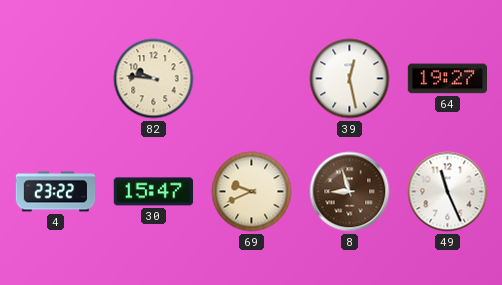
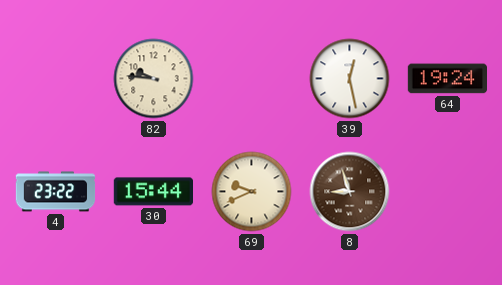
64: 19:27 -> 19:24
30: 15:47 -> 15:44
49: 11:26 -> none
